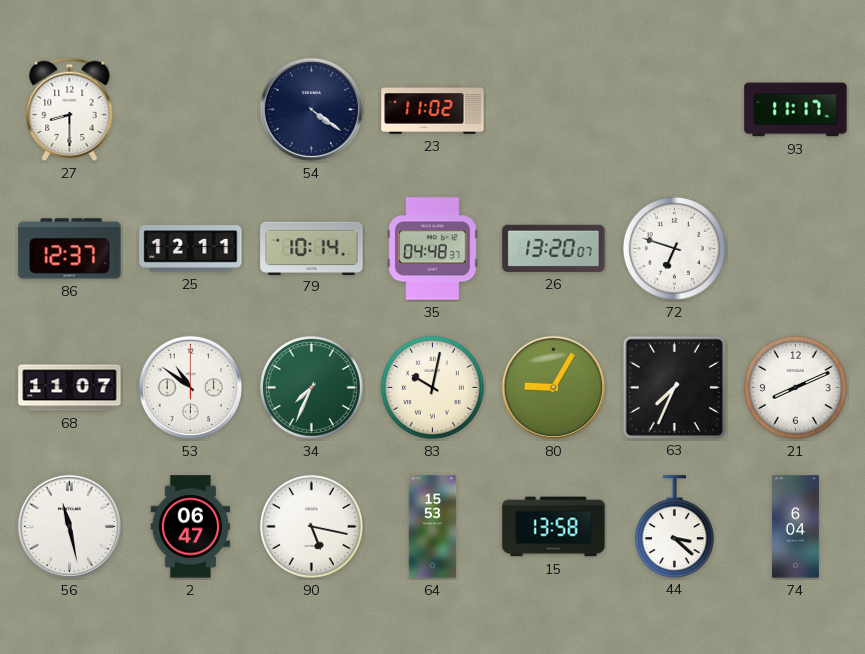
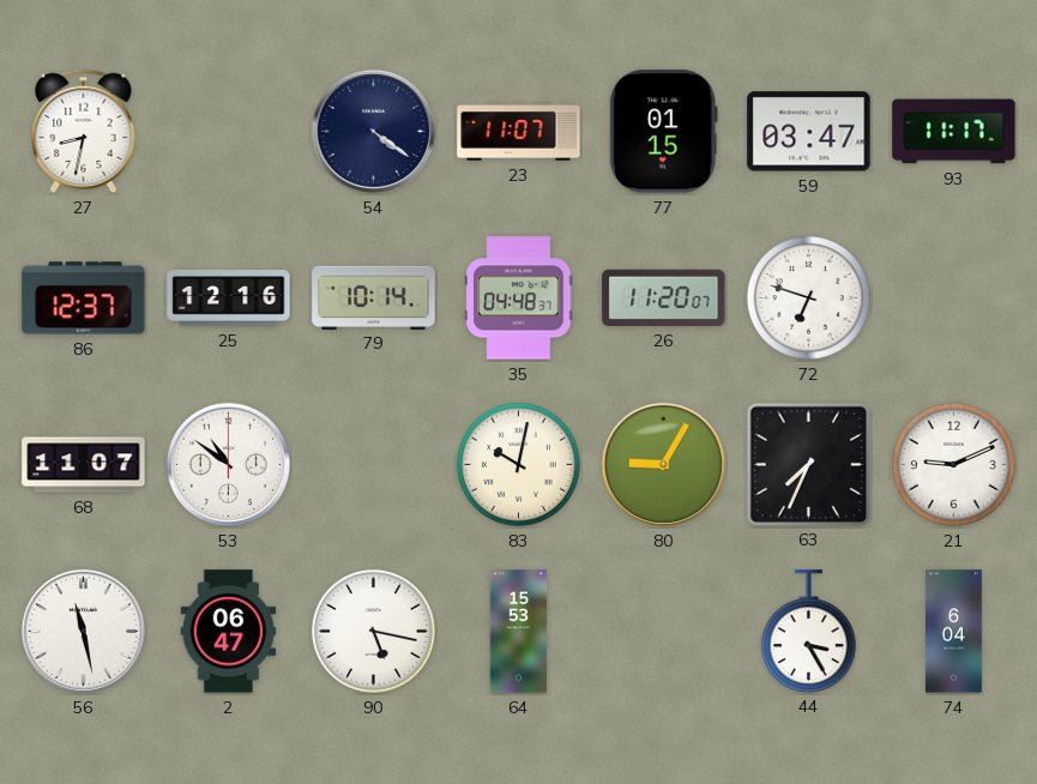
27: 8:30 -> 8:32
23: 11:02 -> 11:07
77: none -> 01:15
59: none -> 03:47
25: 12:11 -> 12:16
26: 13:20 -> 11:20
34: 7:34 -> none
21: 8:11 -> 9:11
15: 13:58 -> none
44: 3:22 -> 3:25
